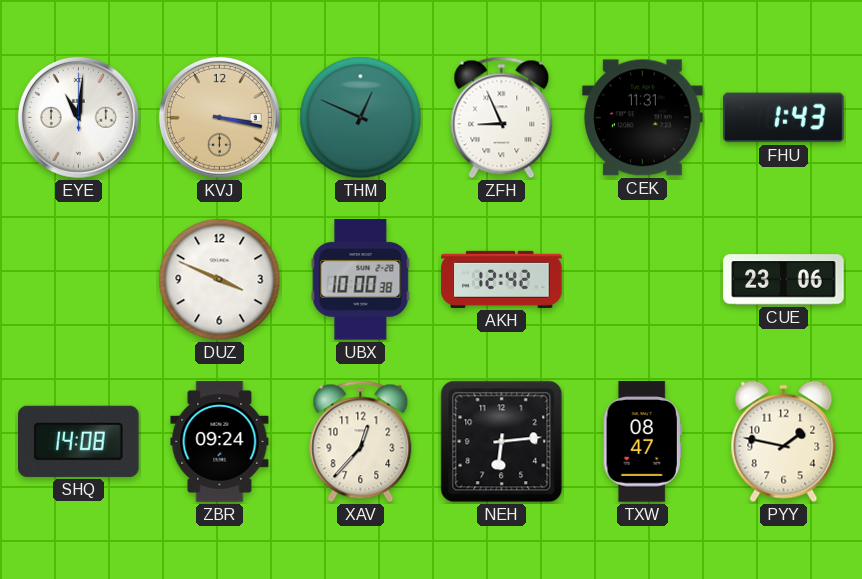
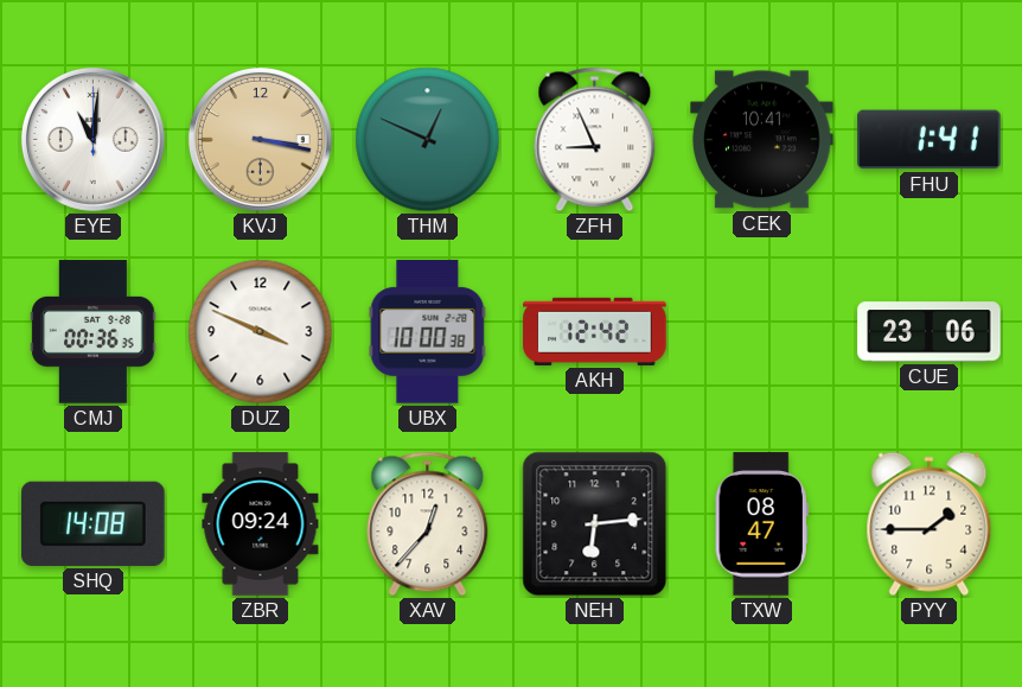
CEK: 11:31 -> 10:41
FHU: 1:43 -> 1:41
CMJ: none -> 00:36
PYY: 1:47 -> 1:45
